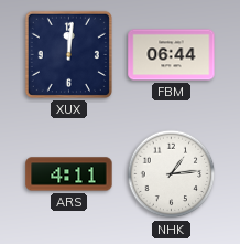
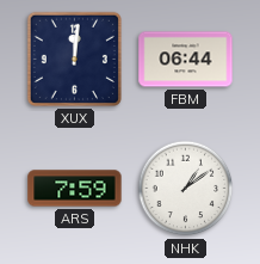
ARS: 4:11 -> 7:59
NHK: 1:14 -> 1:09
